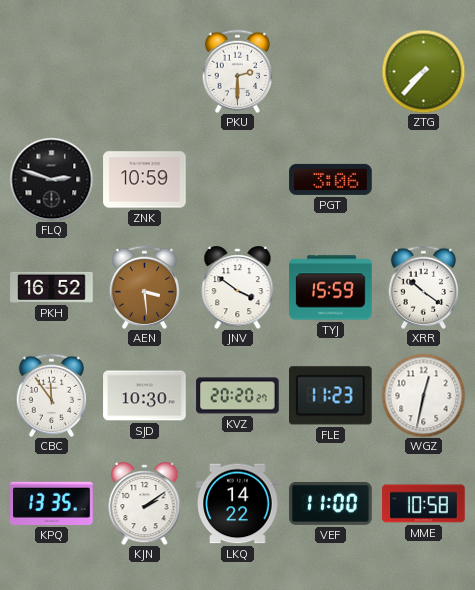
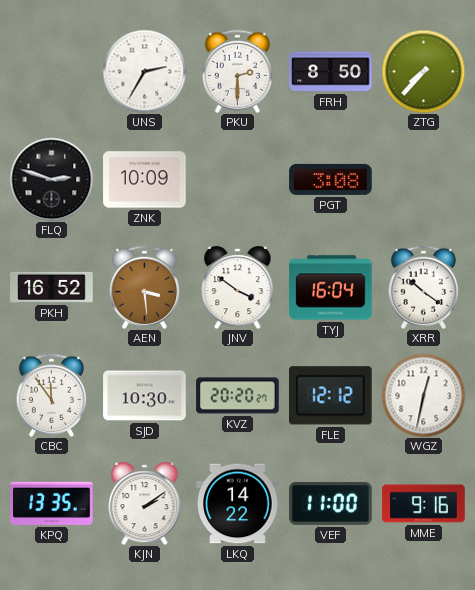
UNS: none -> 2:35
FRH: none -> 8:50
ZNK: 10:59 -> 10:09
PGT: 3:06 -> 3:08
TYJ: 15:59 -> 16:04
FLE: 11:23 -> 12:12
MME: 10:58 -> 9:16
